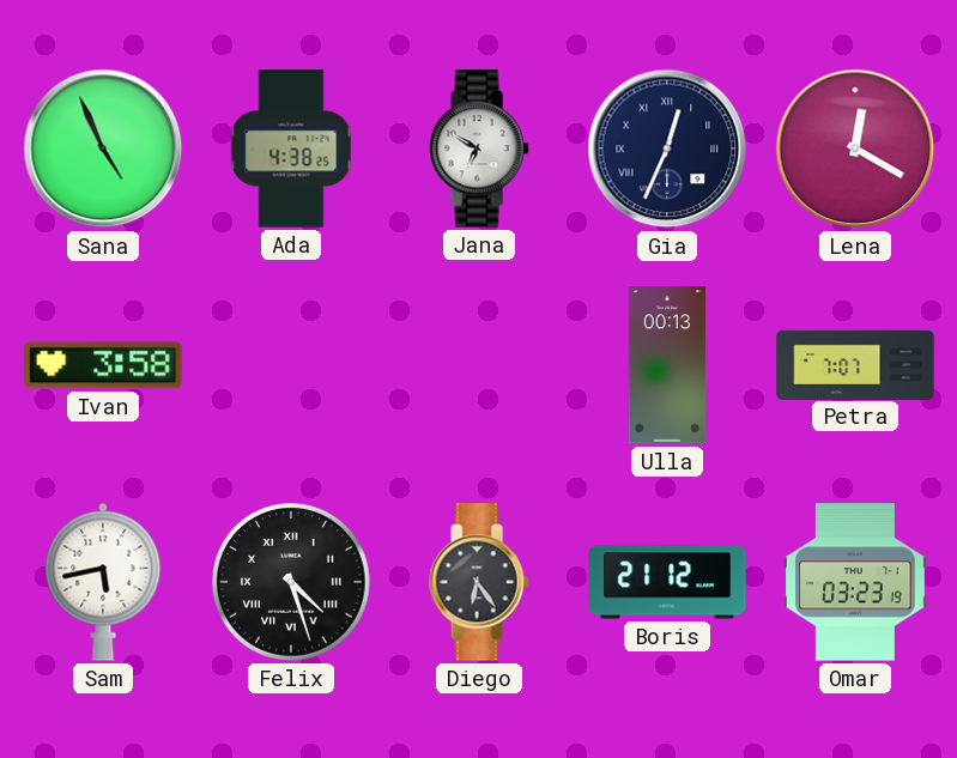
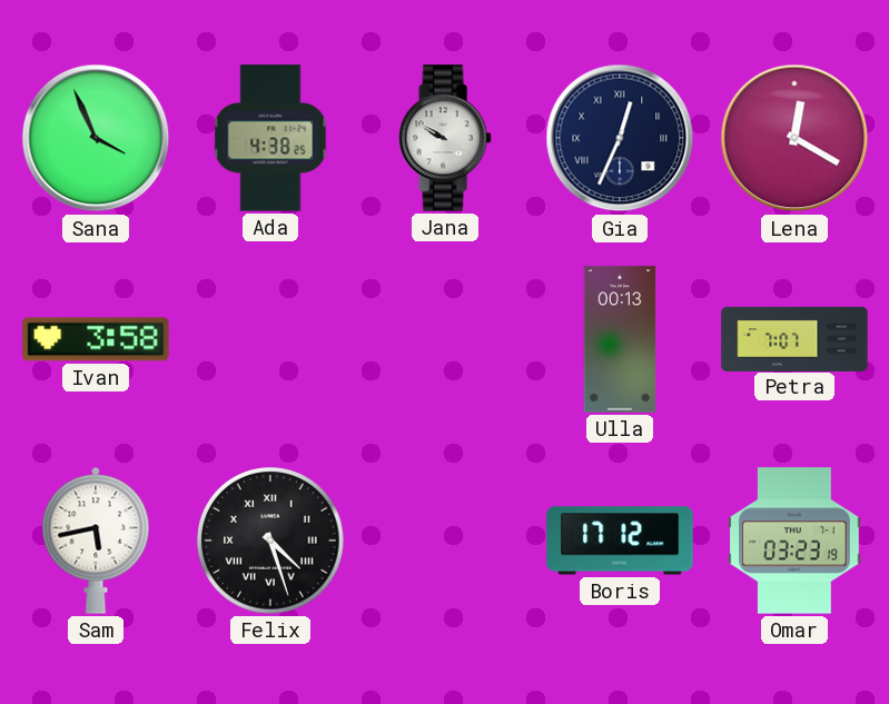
Sana: 4:56 -> 3:56
Jana: 6:50 -> 9:50
Diego: 6:24 -> none
Boris: 21:12 -> 17:12
